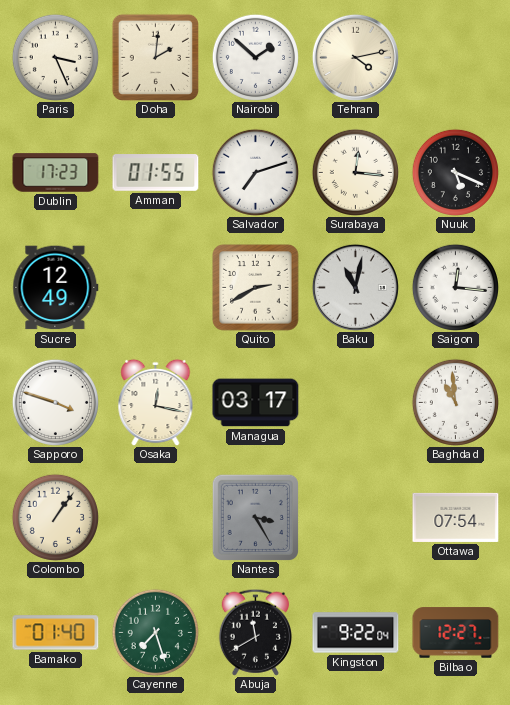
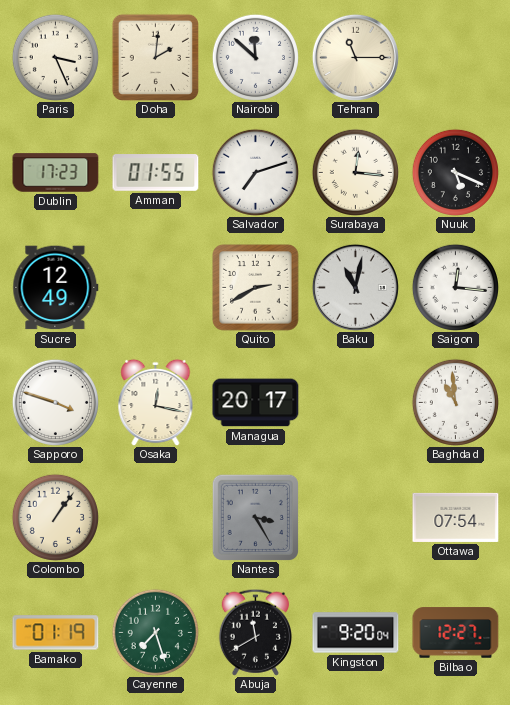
Nairobi: 1:52 -> 11:52
Tehran: 4:13 -> 11:15
Managua: 03:17 -> 20:17
Bamako: 01:40 -> 01:19
Kingston: 9:22 -> 9:20
